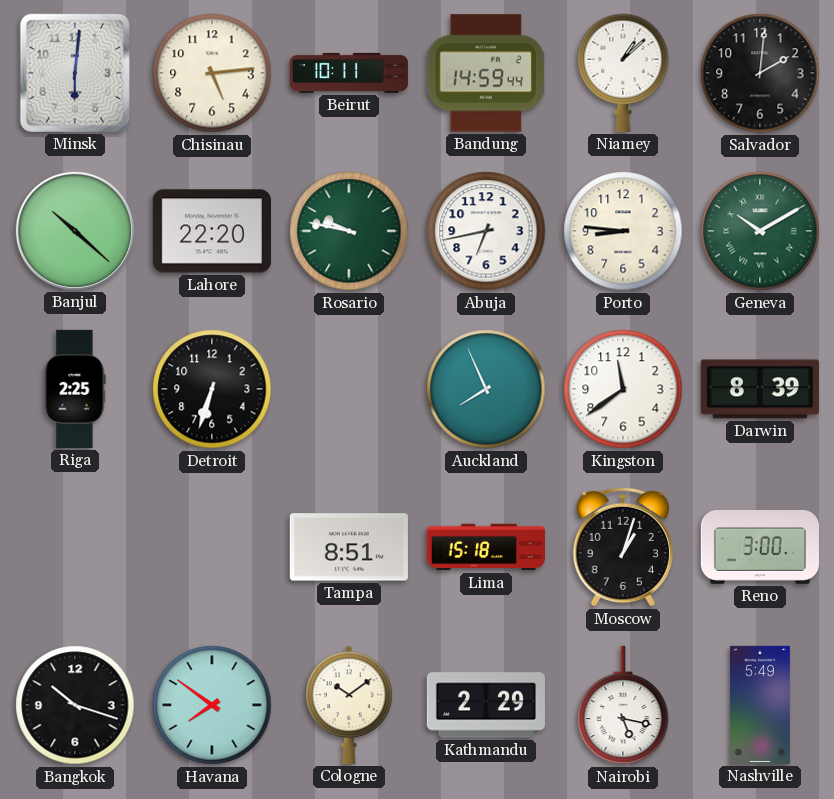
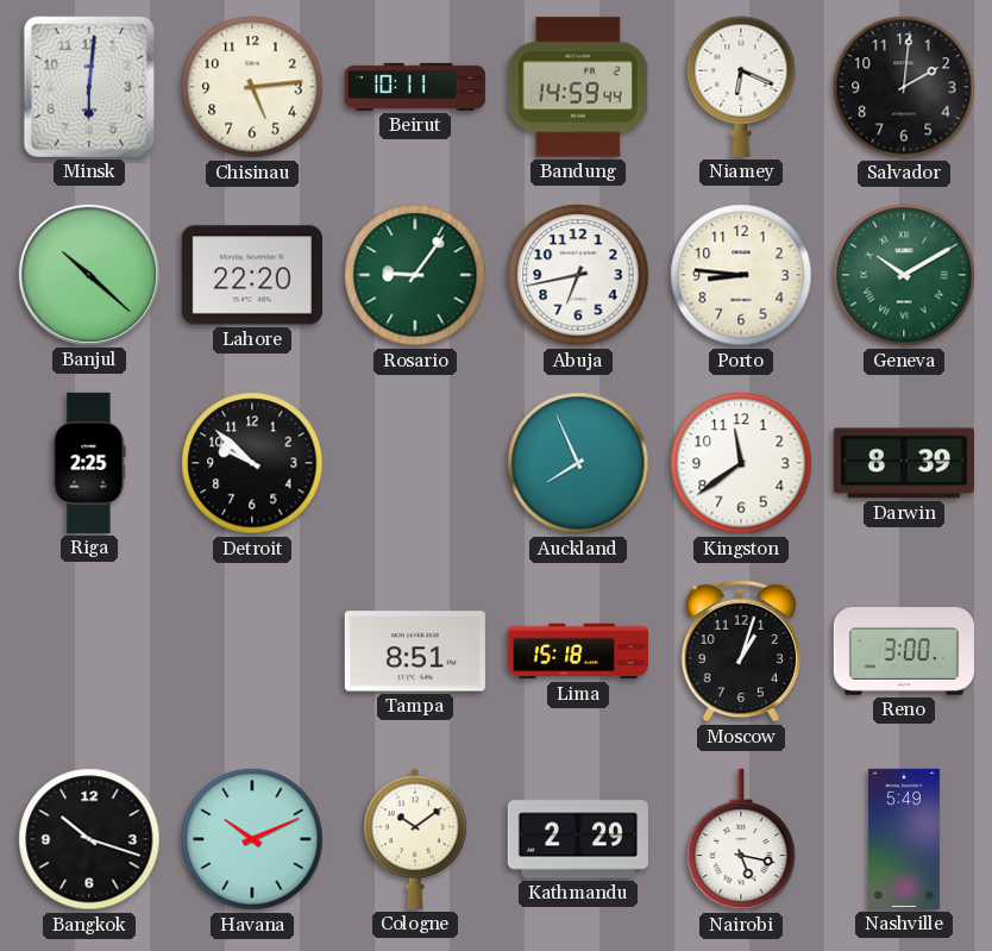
Niamey: 1:08 -> 6:19
Rosario: 9:47 -> 9:06
Detroit: 6:33 -> 9:52
Havana: 7:51 -> 10:11
